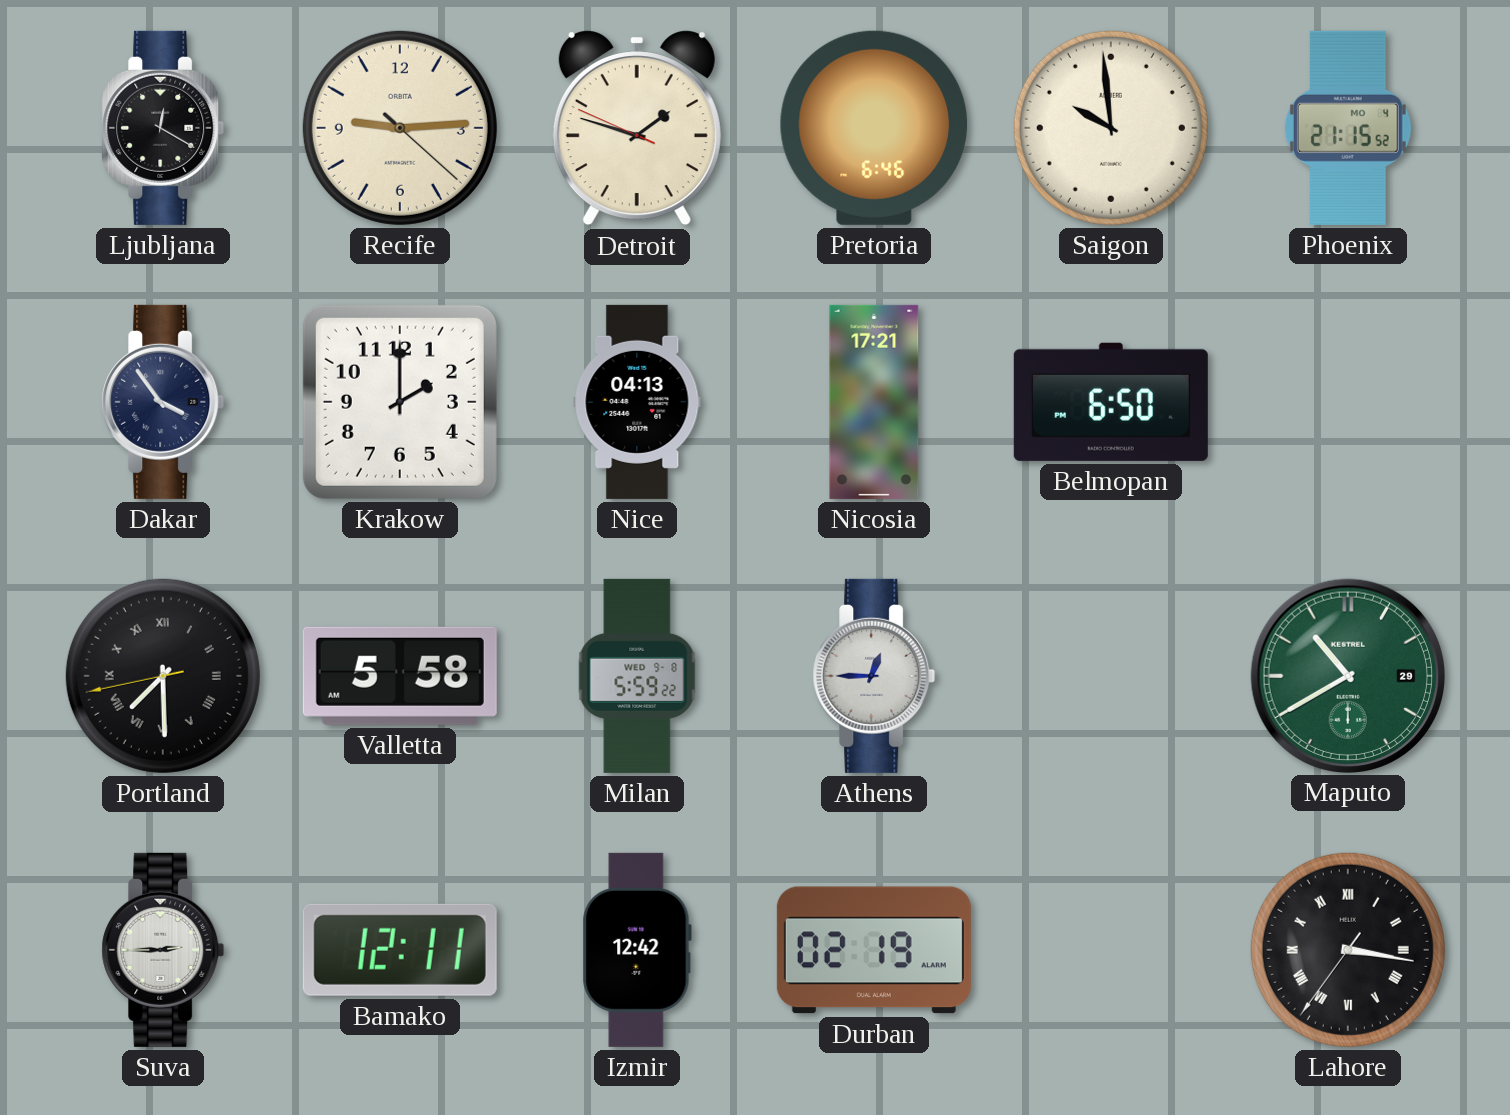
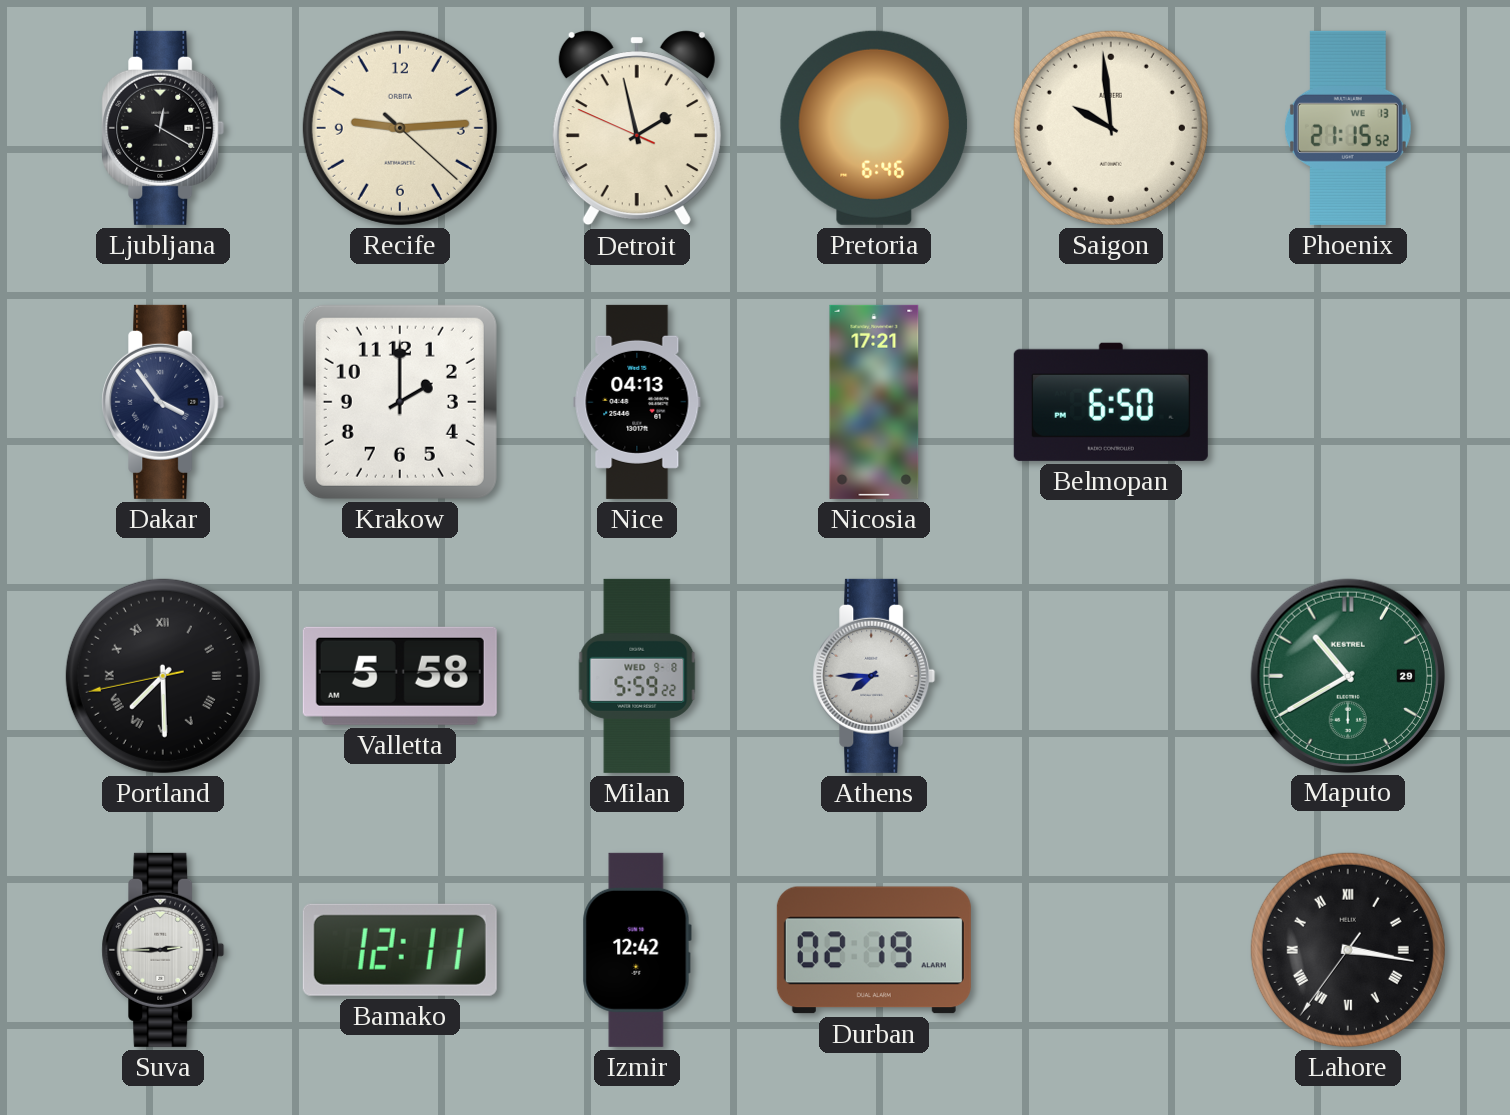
Detroit: 1:47 -> 1:57
Phoenix date: MO 4 -> WE 13
Athens: 12:45 -> 7:45
